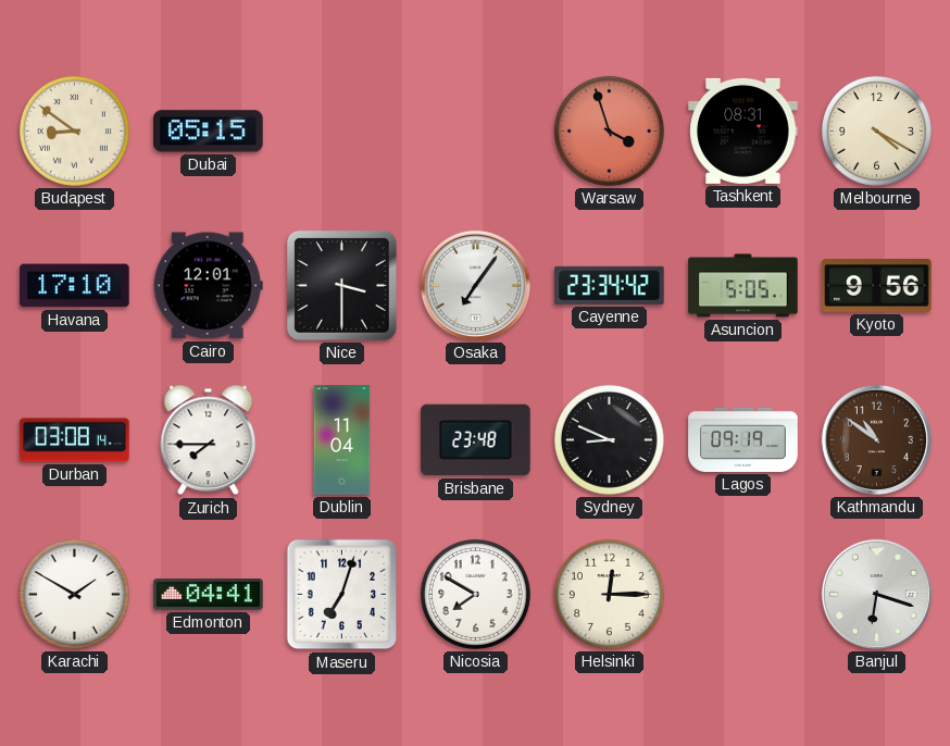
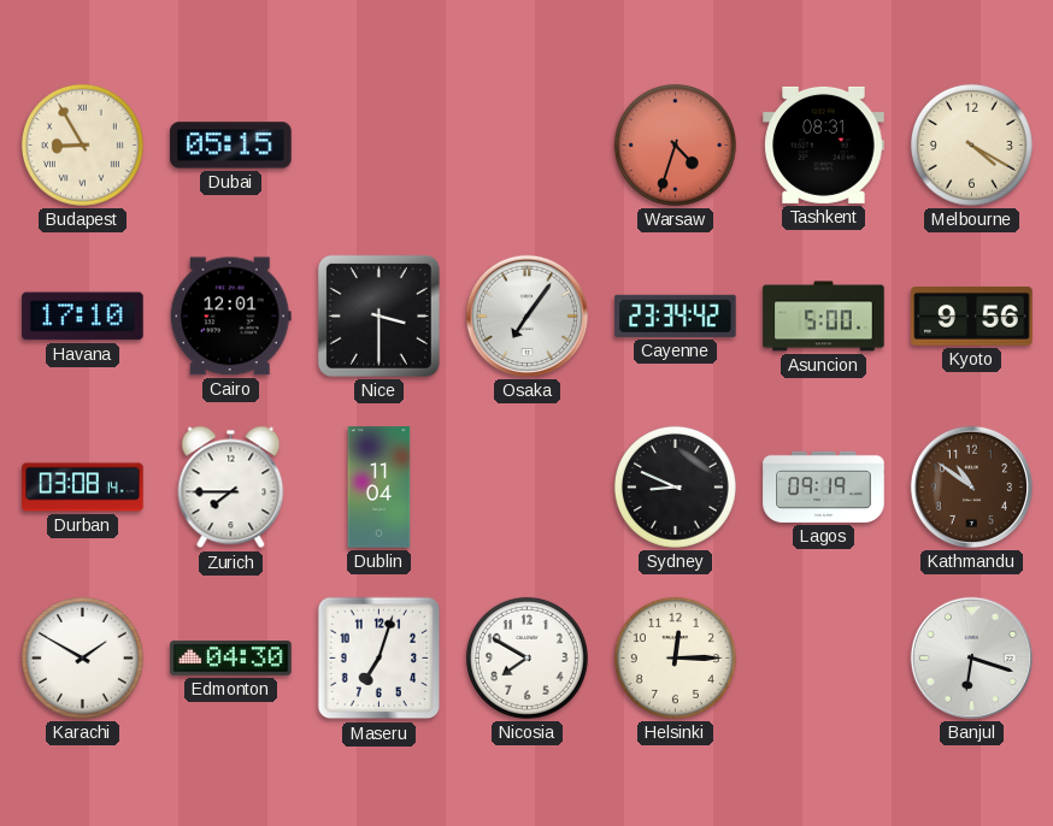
Budapest: 8:51 -> 8:55
Warsaw: 3:57 -> 4:33
Asuncion: 5:05 -> 5:00
Brisbane: 23:48 -> none
Edmonton: 04:41 -> 04:30
